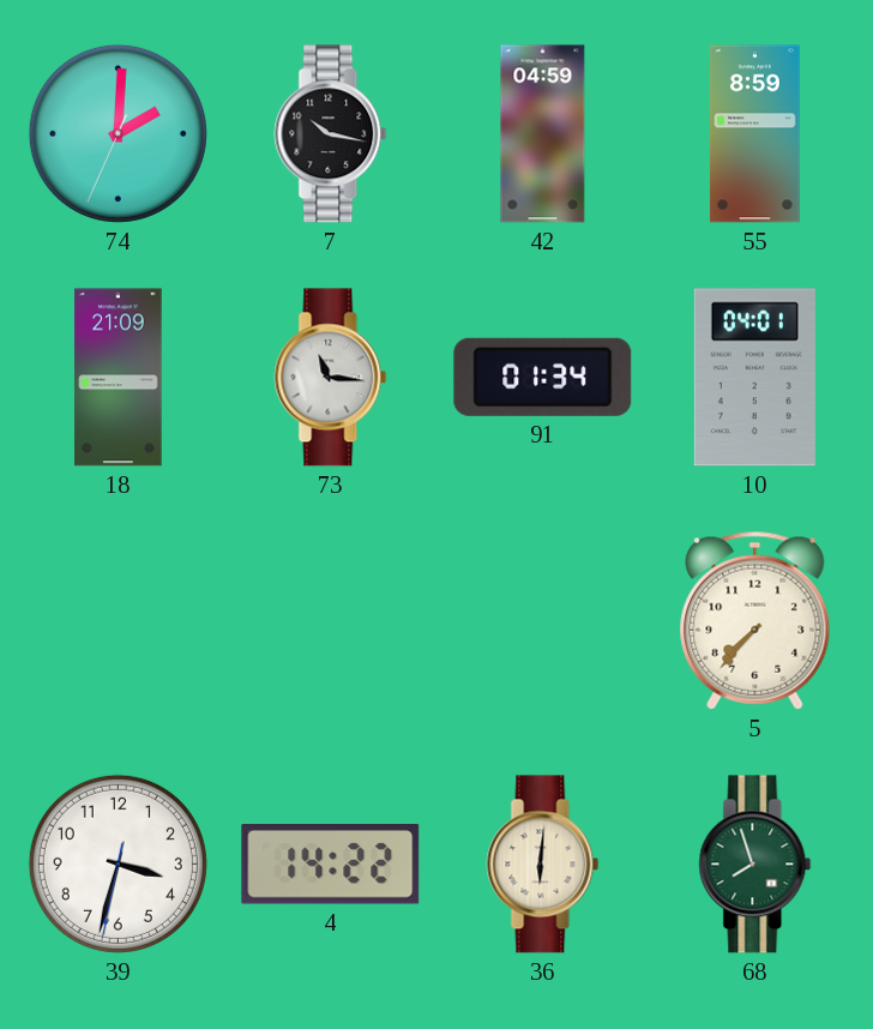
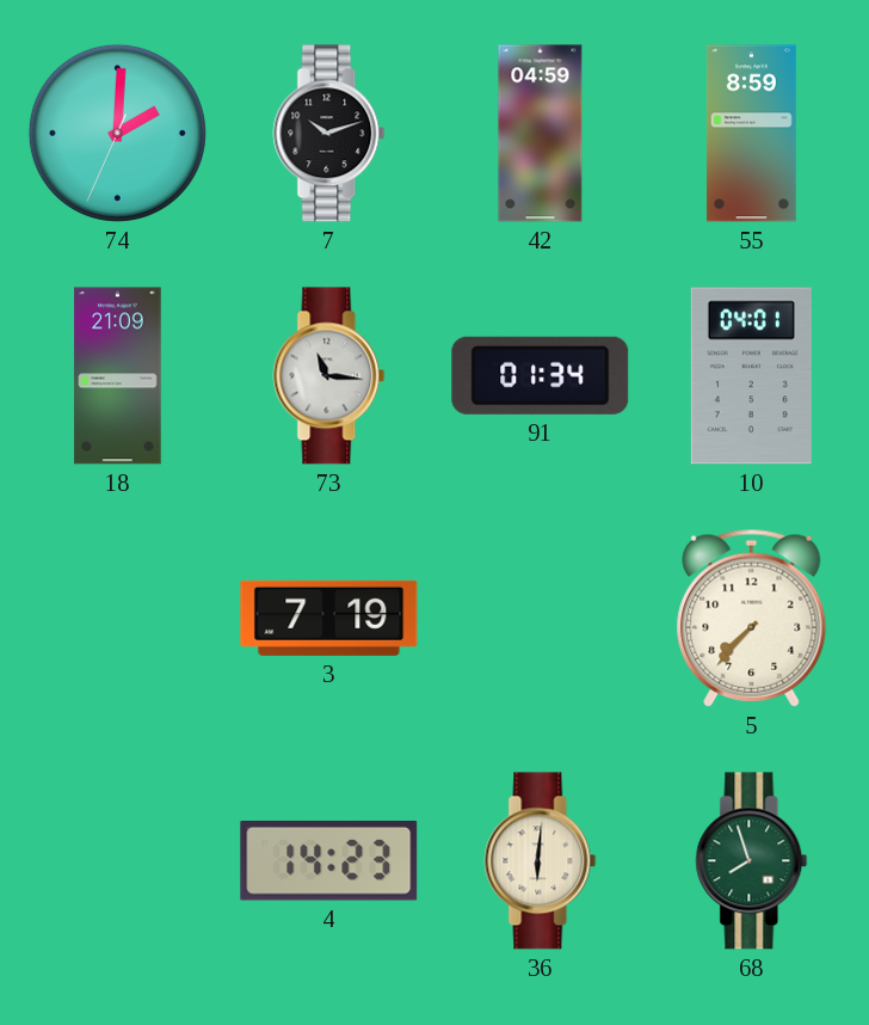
7: 10:17 -> 10:12
3: none -> 7:19
39: 3:32 -> none
4: 14:22 -> 14:23
